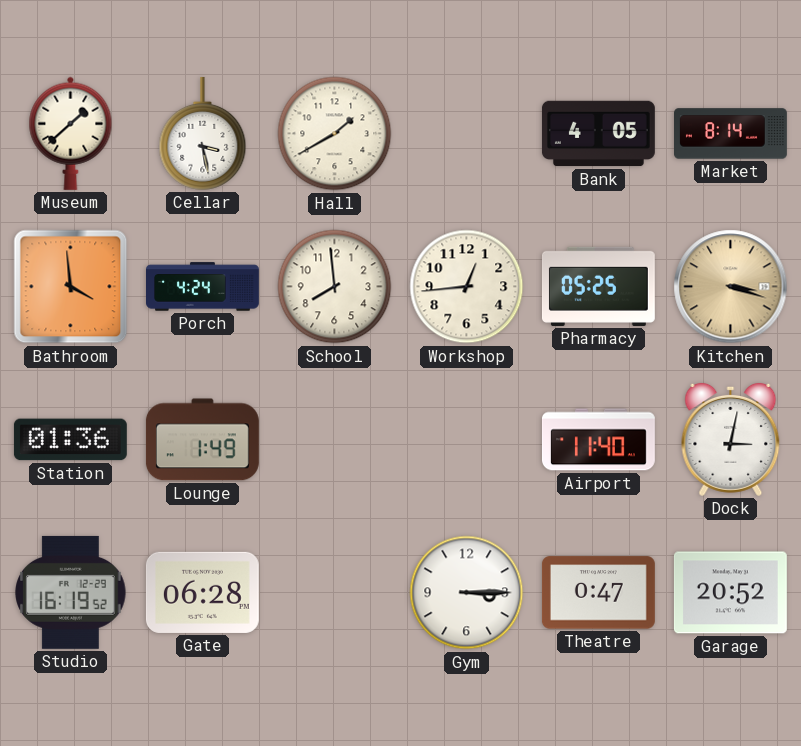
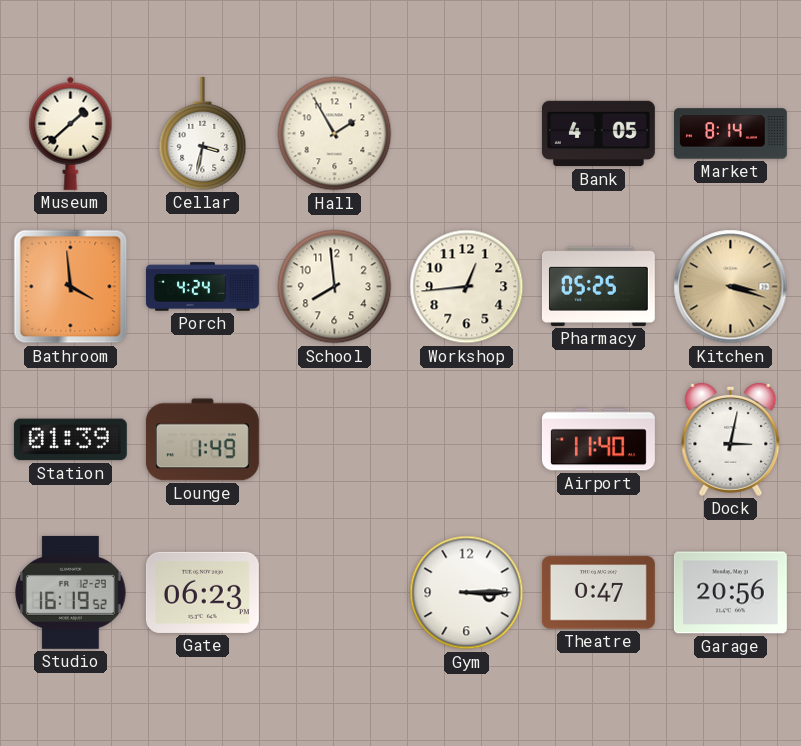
Cellar: 3:28 -> 3:32
Hall: 1:40 -> 1:55
Station: 01:36 -> 01:39
Gate: 06:28 -> 06:23
Garage: 20:52 -> 20:56
